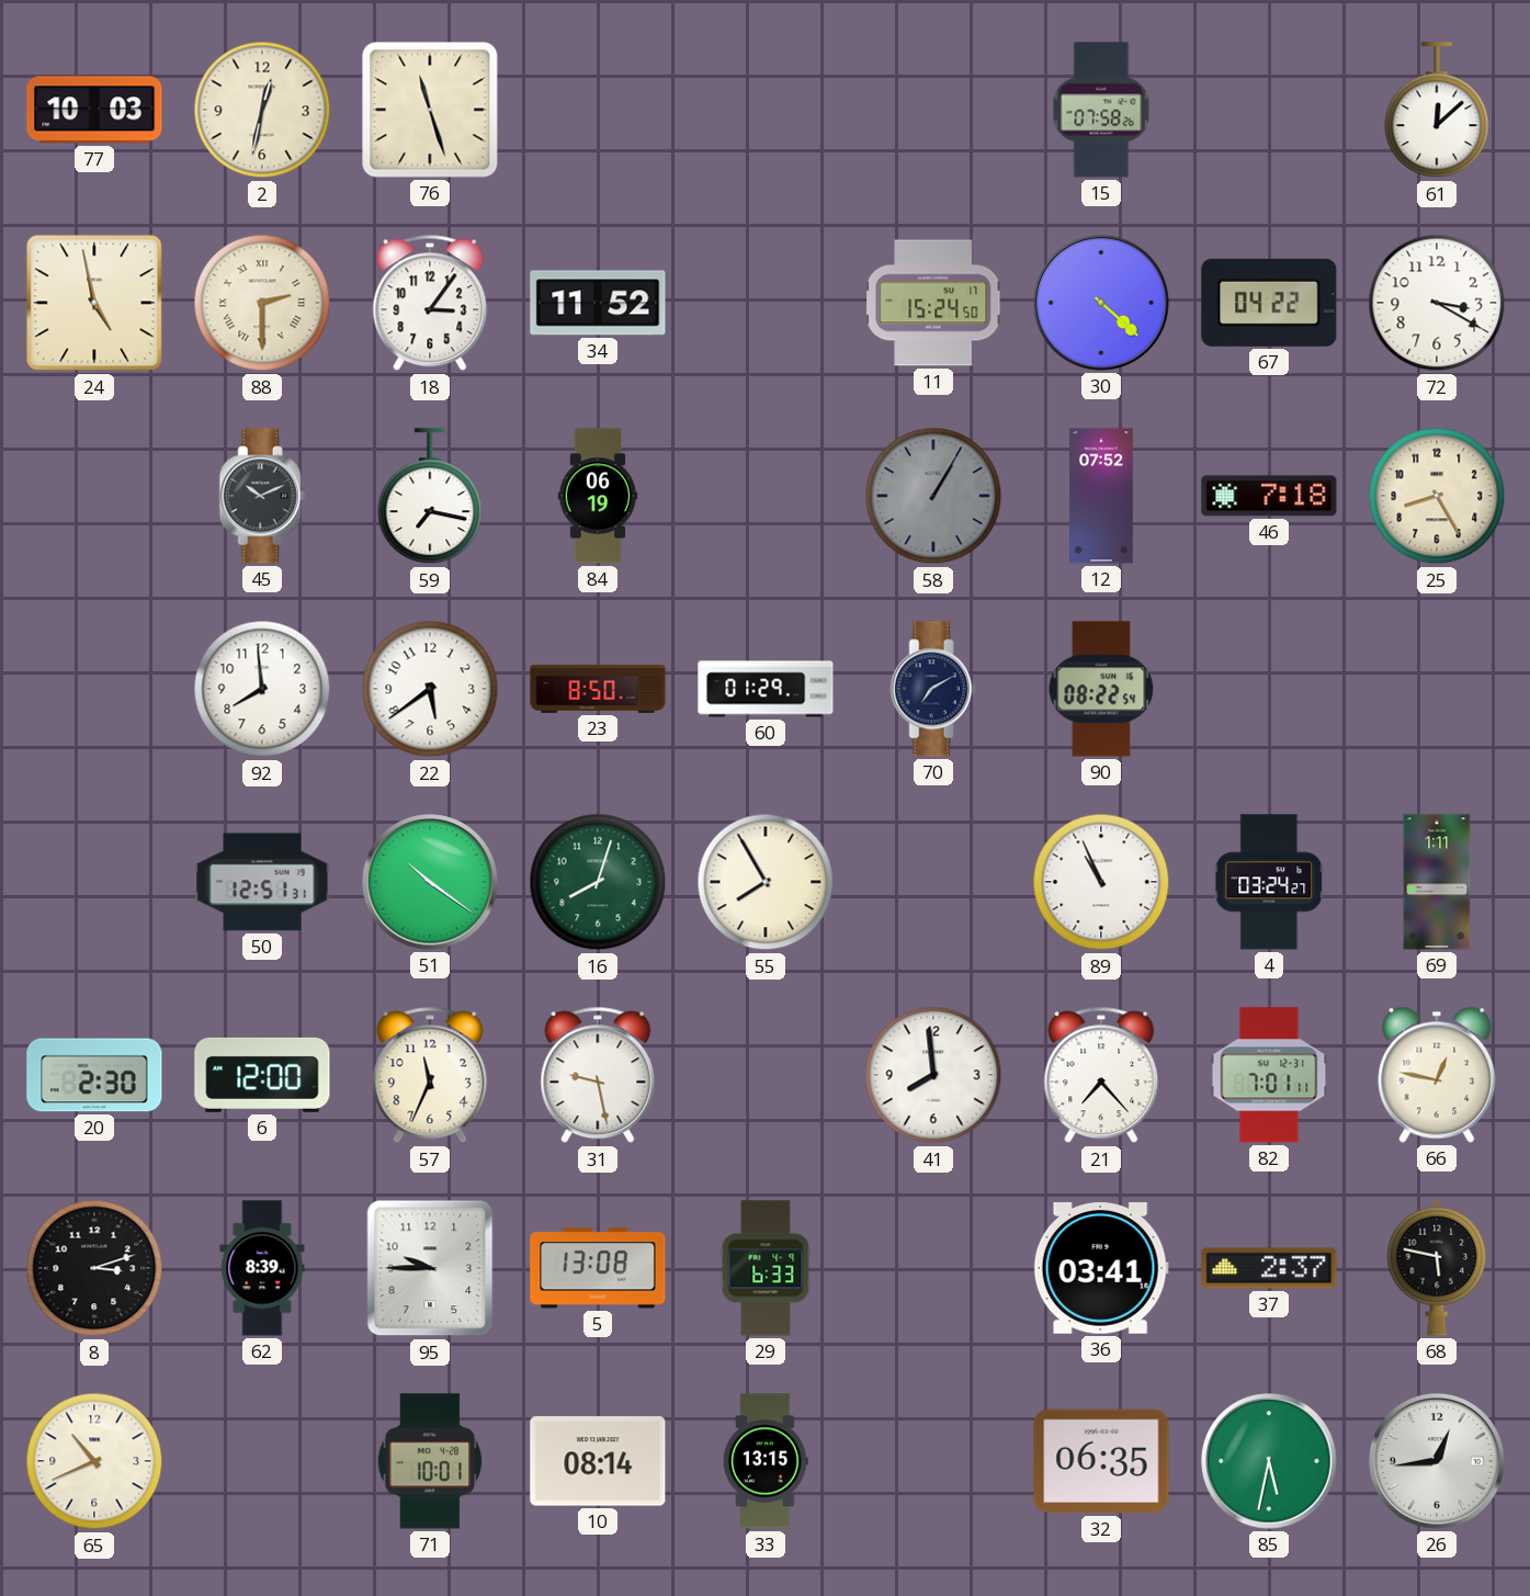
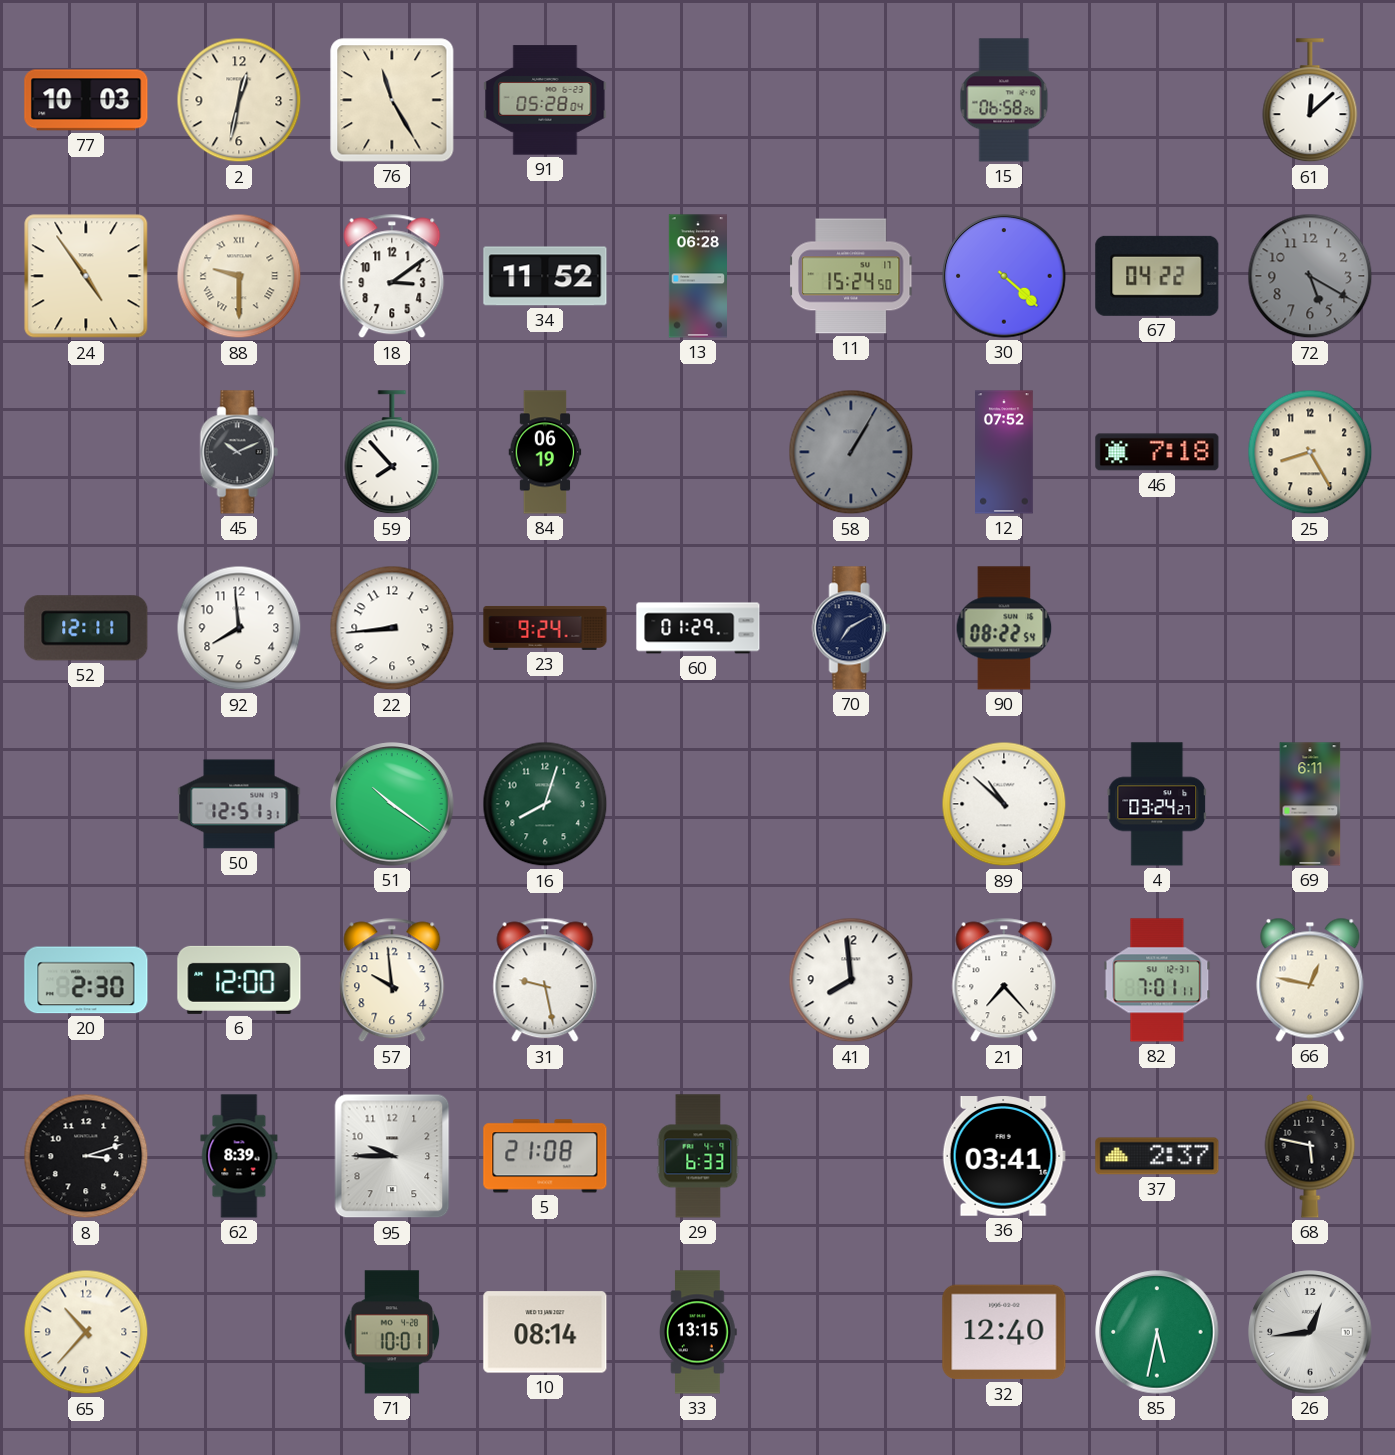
76: 11:27 -> 11:25
91: none -> 05:28
15: 07:58 -> 06:58
24: 4:58 -> 4:54
88: 2:30 -> 9:30
18: 3:06 -> 3:09
13: none -> 06:28
72: 3:20 -> 5:20
72 dial: white -> grey
59: 7:17 -> 7:53
52: none -> 12:11
22: 5:39 -> 8:44
23: 8:50 -> 9:24
55: 7:55 -> none
89: 10:56 -> 10:52
69: 1:11 -> 6:11
57: 11:34 -> 9:59
5: 13:08 -> 21:08
65: 10:41 -> 10:37
32: 06:35 -> 12:40
